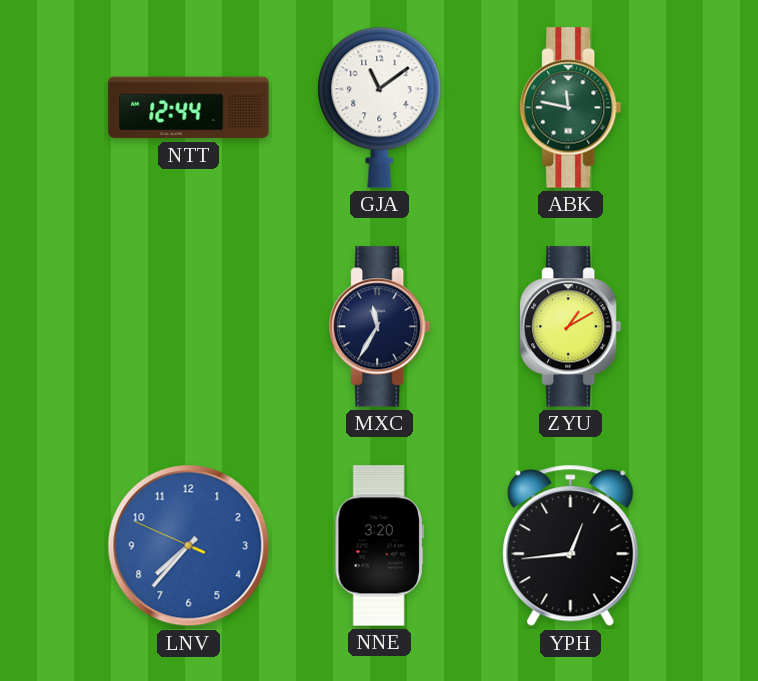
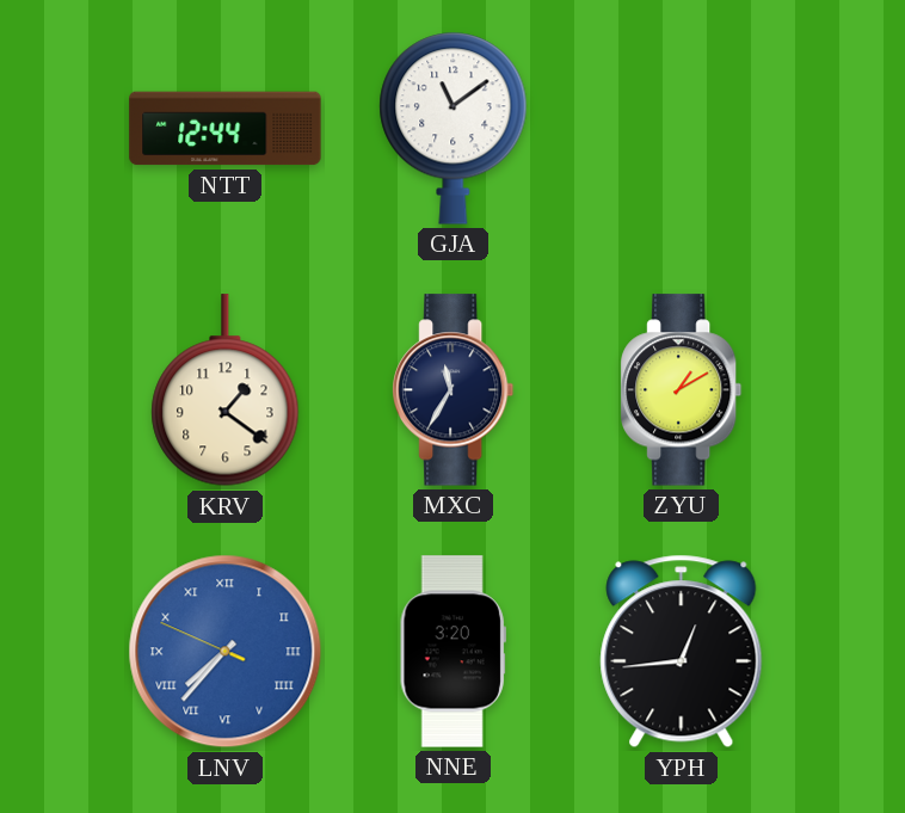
ABK: 11:47 -> none
KRV: none -> 1:21
LNV numerals: Arabic -> Roman
